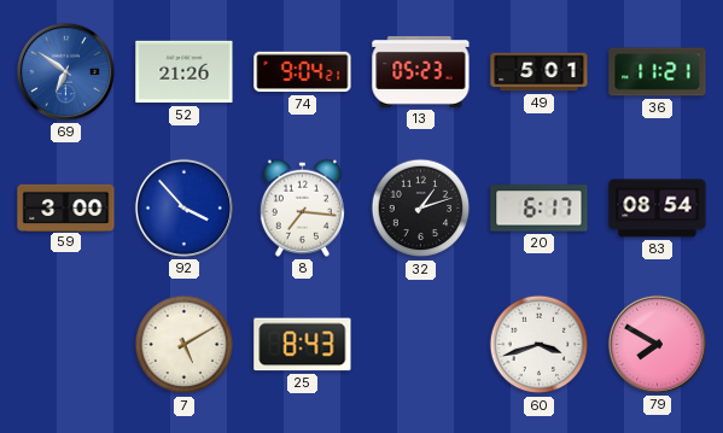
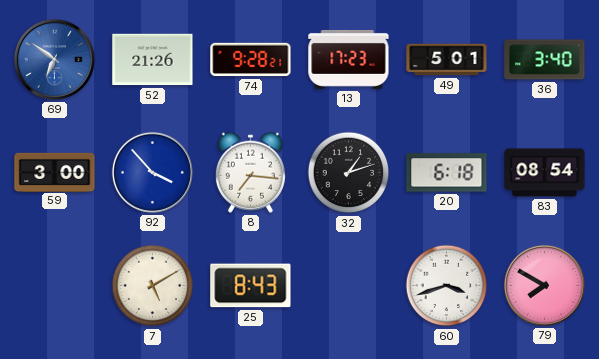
74: 9:04 -> 9:28
13: 05:23 -> 17:23
36: 11:21 -> 3:40
20: 6:17 -> 6:18
